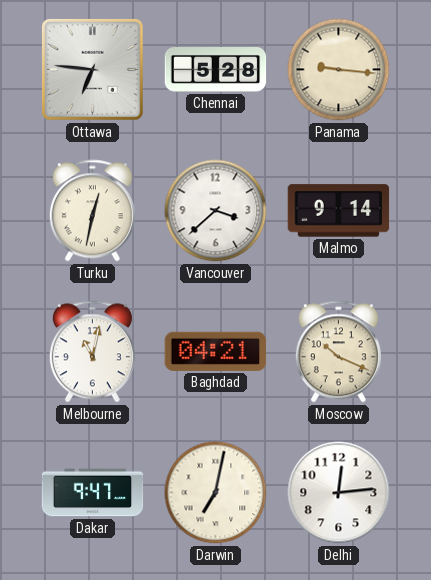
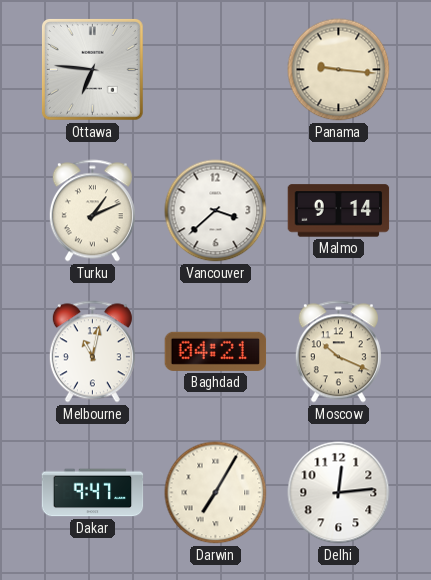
Chennai: 5:28 -> none
Turku: 12:32 -> 1:11
Darwin: 7:02 -> 7:05
